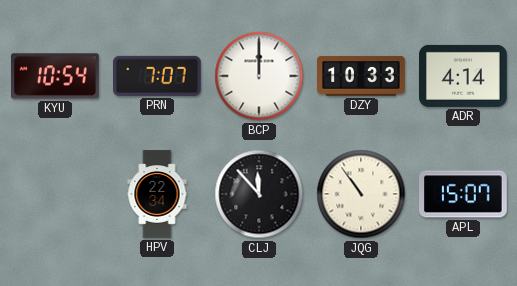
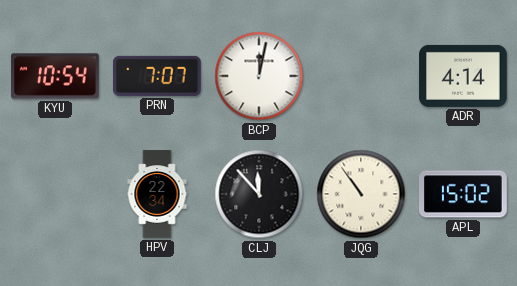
BCP: 12:00 -> 12:02
DZY: 10:33 -> none
APL: 15:07 -> 15:02
